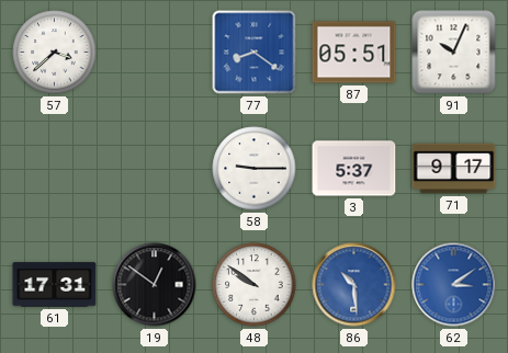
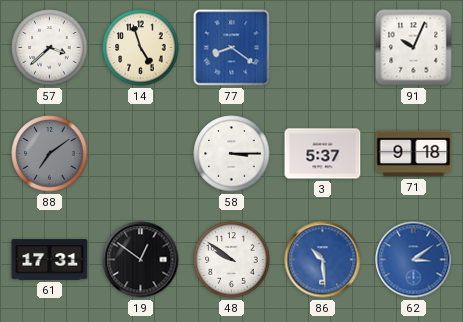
14: none -> 4:57
87: 05:51 -> none
88: none -> 7:09
58: 9:15 -> 3:15
71: 9:17 -> 9:18
